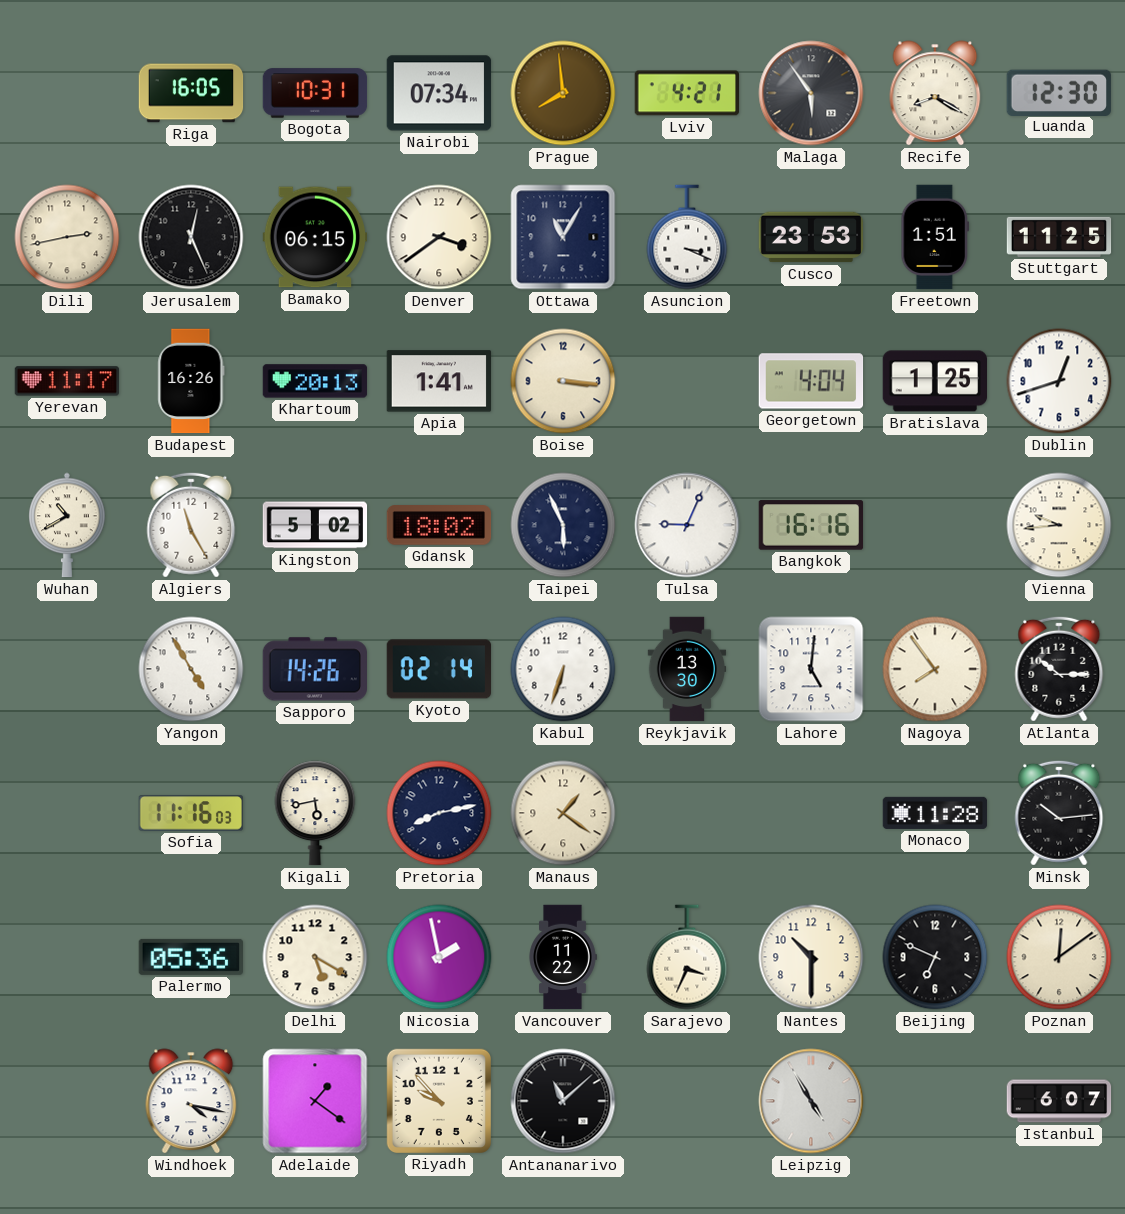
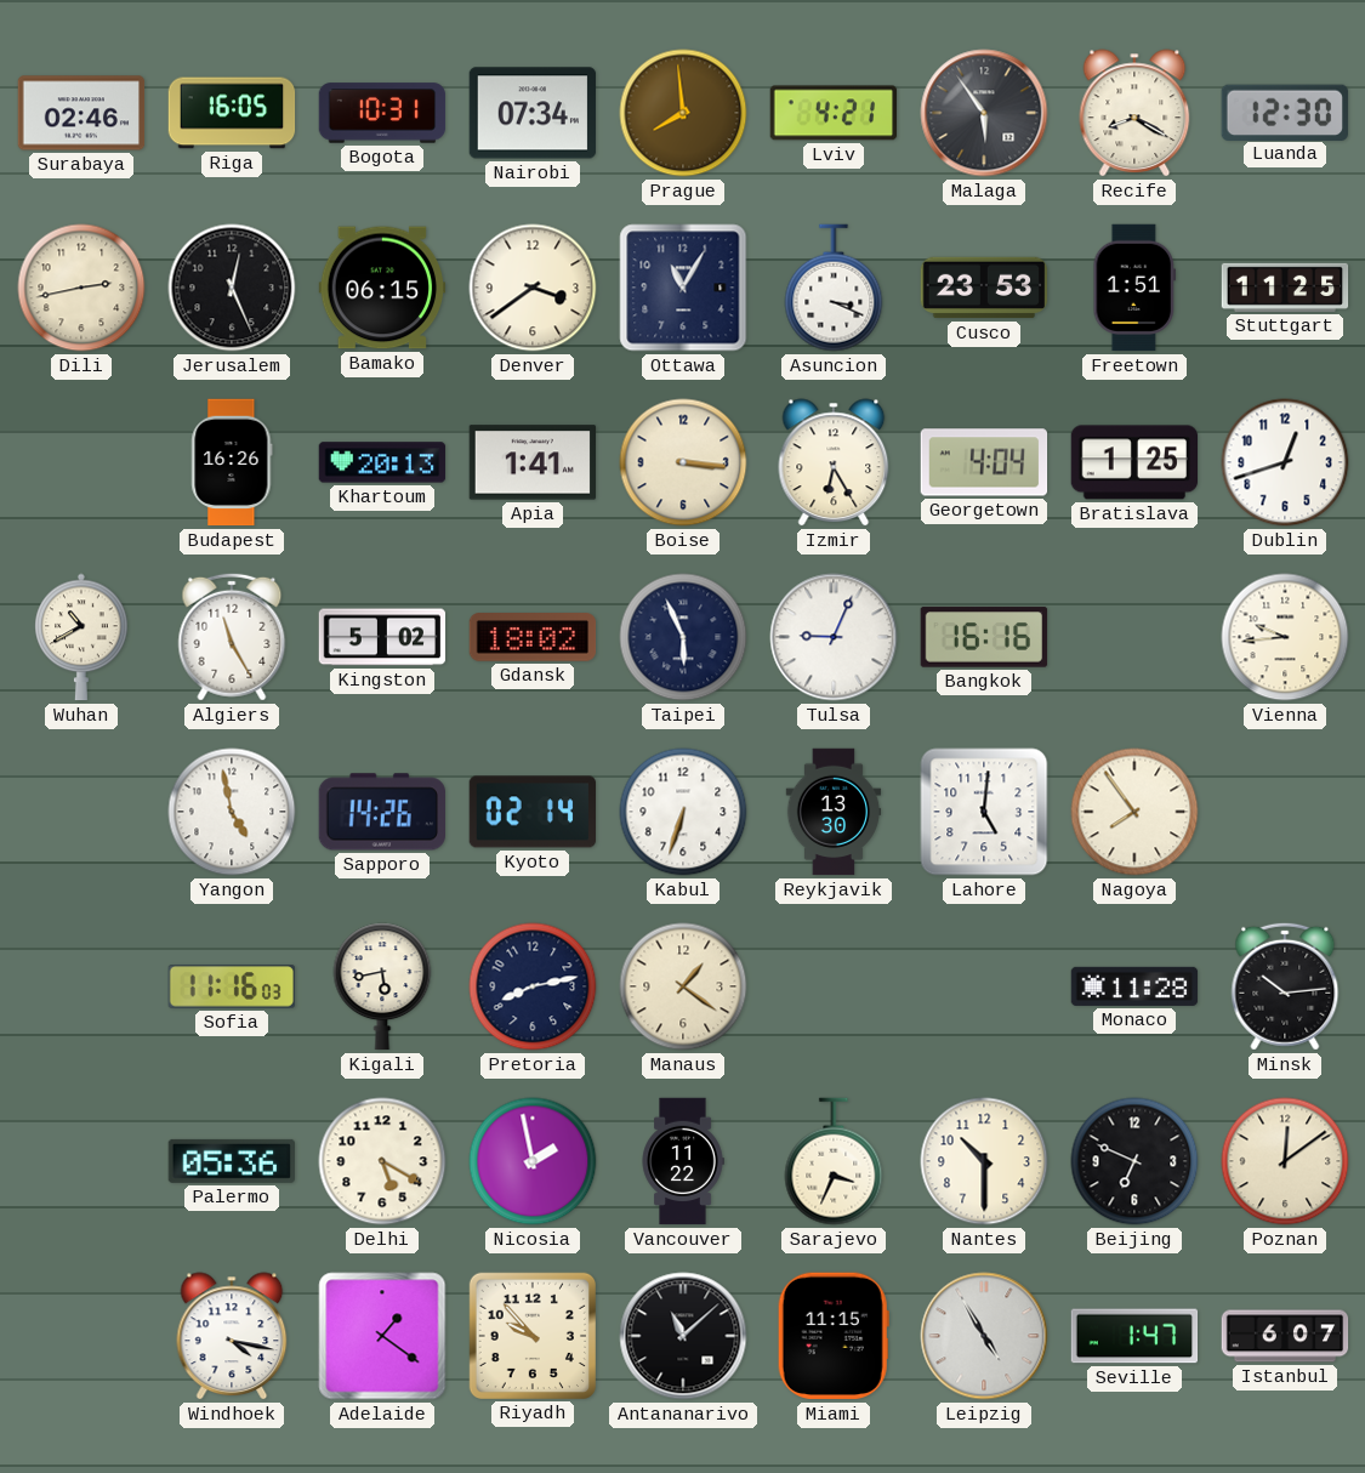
Surabaya: none -> 02:46
Yerevan: 11:17 -> none
Izmir: none -> 6:25
Yangon: 4:55 -> 4:58
Atlanta: 10:15 -> none
Miami: none -> 11:15
Seville: none -> 1:47
